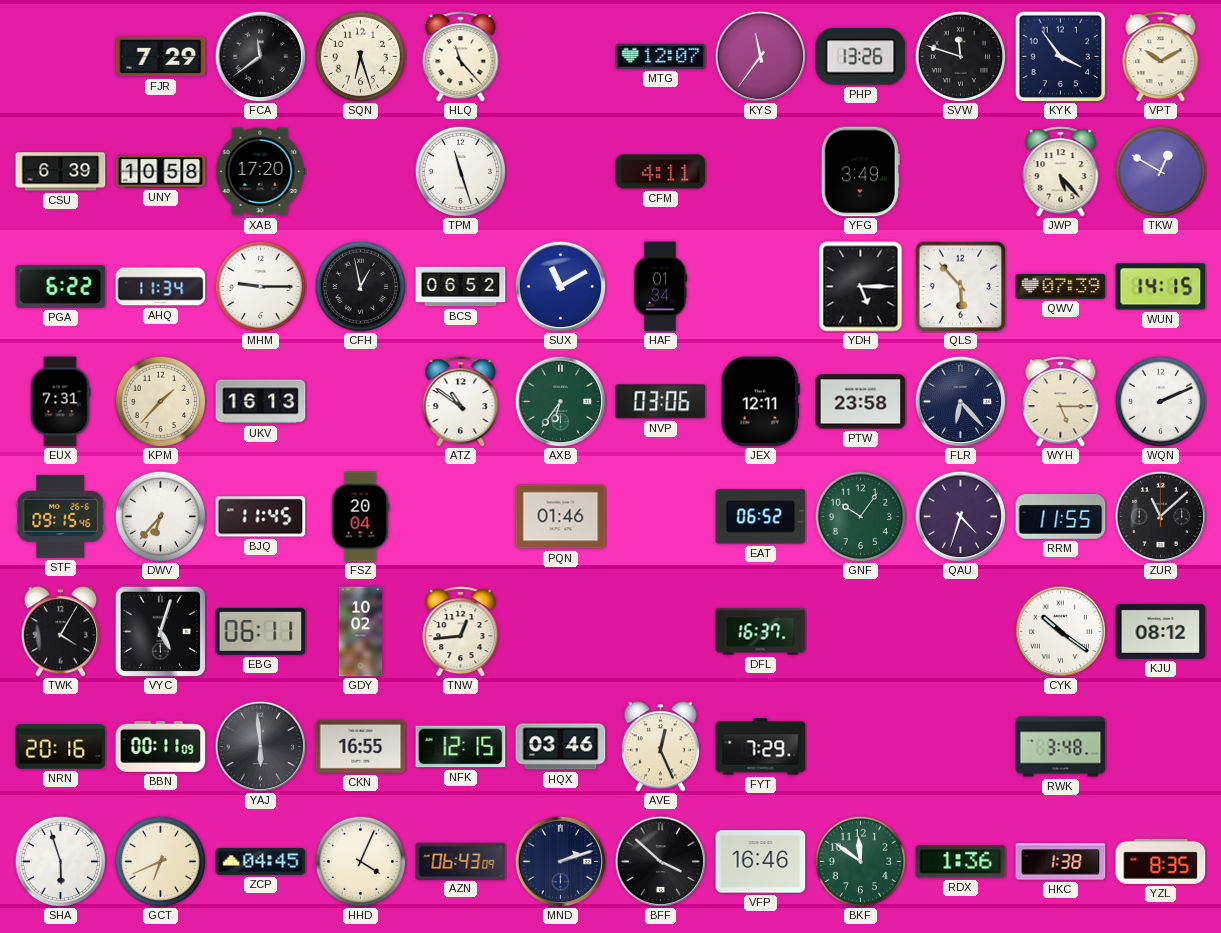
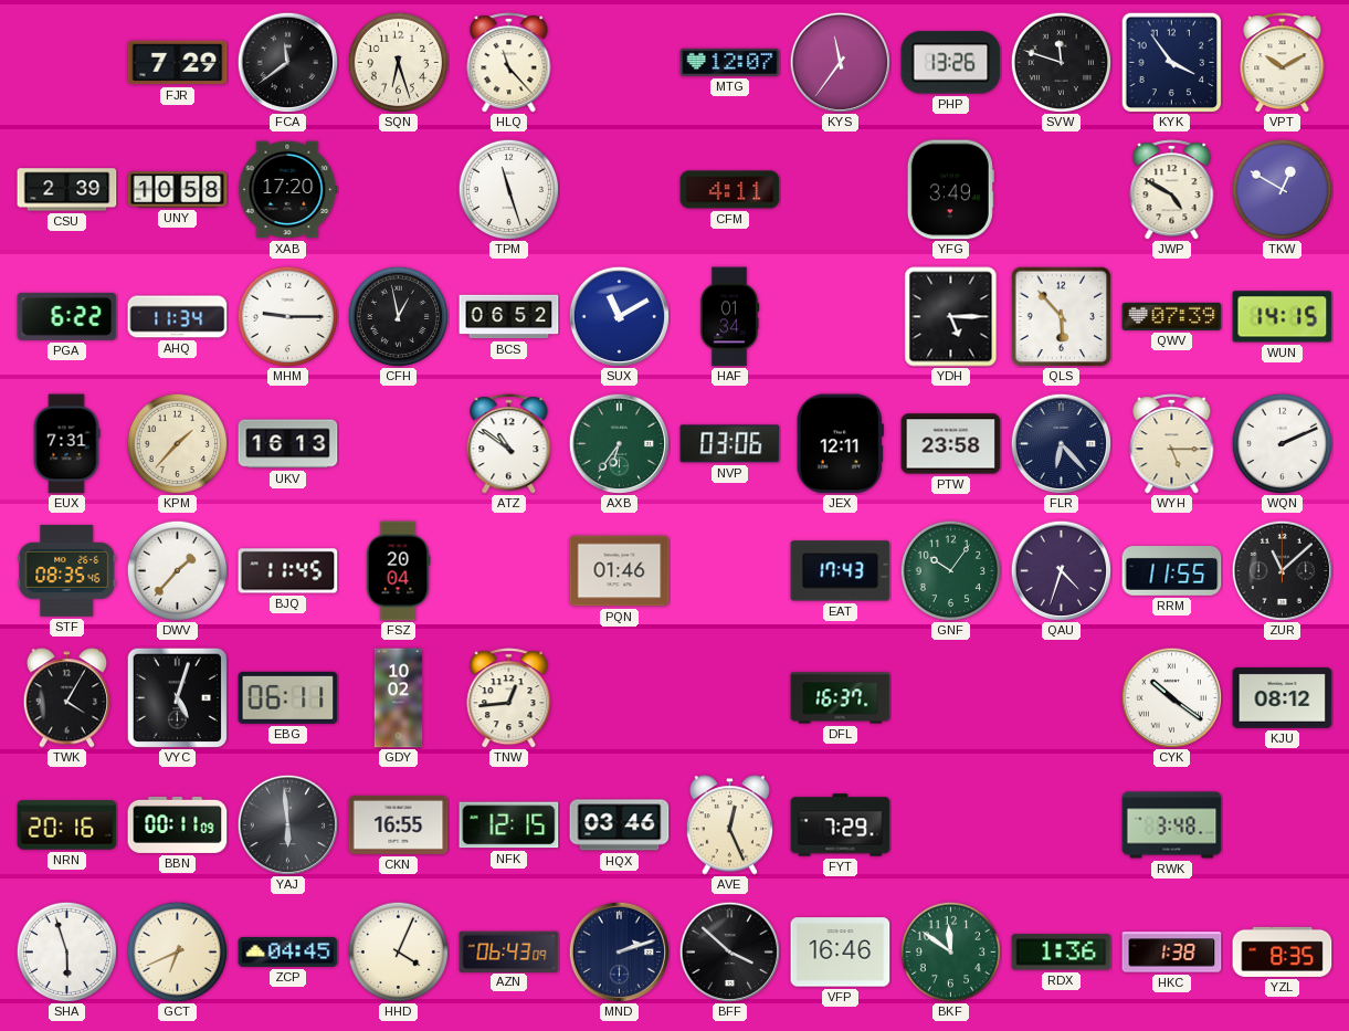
CSU: 6:39 -> 2:39
JWP: 5:23 -> 4:50
STF: 09:15 -> 08:35
DWV: 6:37 -> 1:37
EAT: 06:52 -> 17:43
